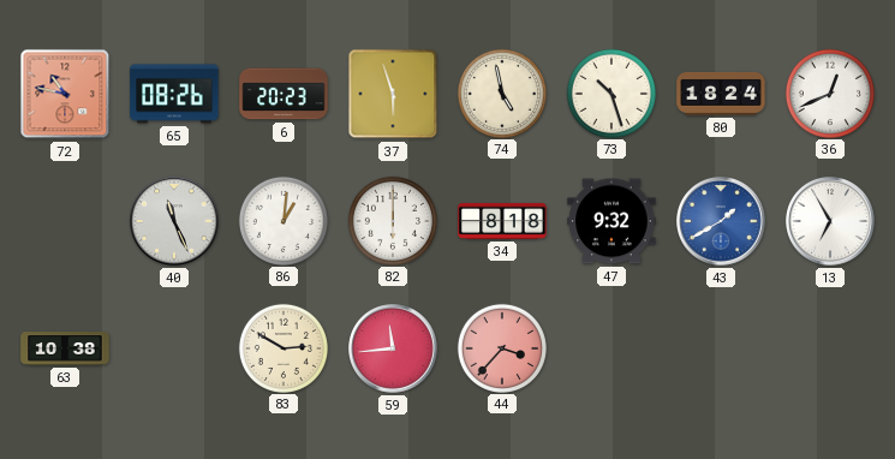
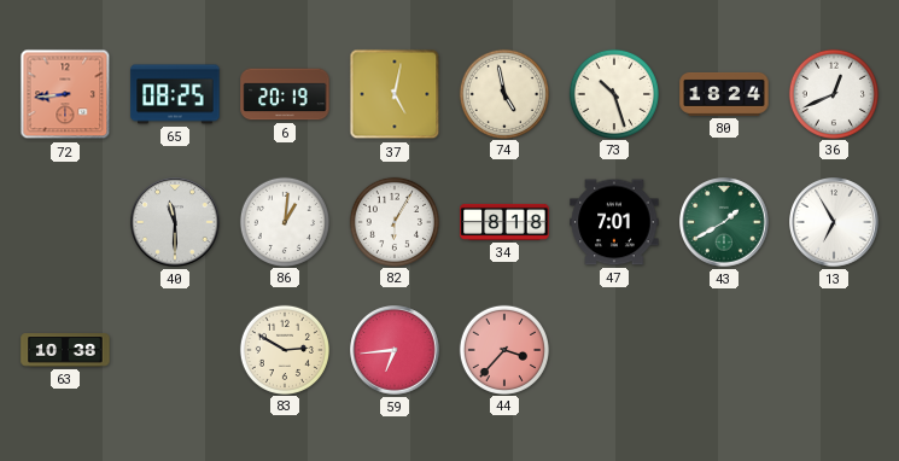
72: 10:47 -> 8:44
65: 08:26 -> 08:25
6: 20:23 -> 20:19
37: 5:57 -> 5:02
40: 11:26 -> 11:30
82: 6:00 -> 6:05
47: 9:32 -> 7:01
43 dial: blue -> green
59: 11:44 -> 6:44
